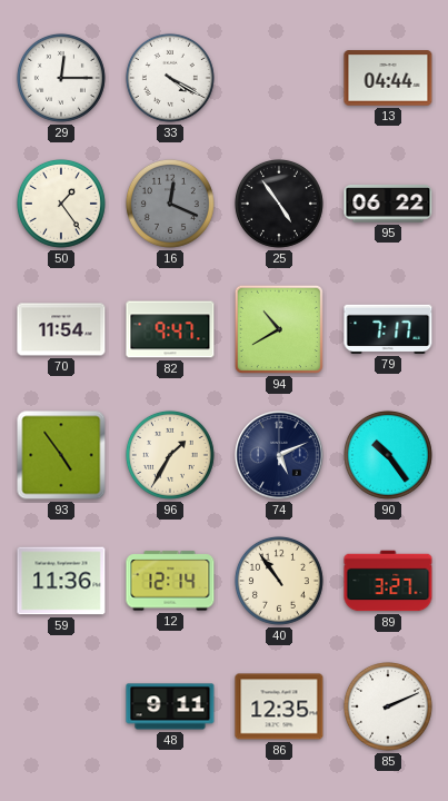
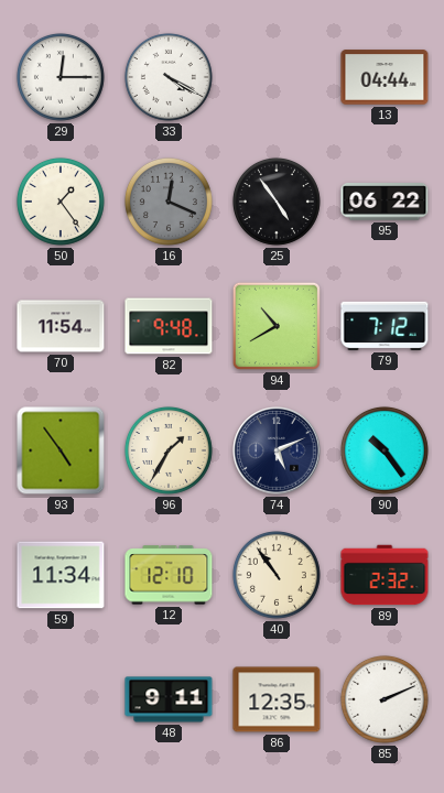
82: 9:47 -> 9:48
79: 7:17 -> 7:12
59: 11:36 -> 11:34
12: 12:14 -> 12:10
89: 3:27 -> 2:32
